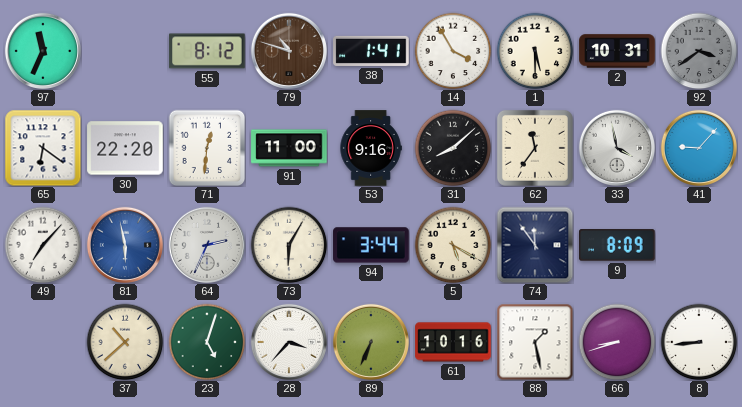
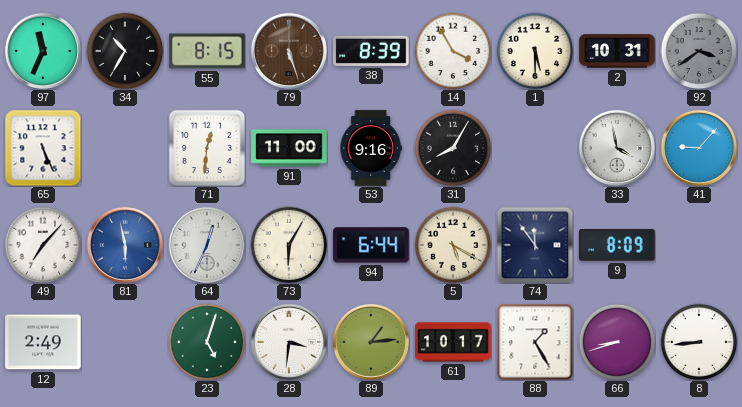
34: none -> 10:35
55: 8:12 -> 8:15
79: 10:48 -> 5:27
38: 1:41 -> 8:39
65: 6:21 -> 5:26
30: 22:20 -> none
31: 8:08 -> 8:05
62: 11:36 -> none
64: 2:34 -> 12:34
94: 3:44 -> 6:44
12: none -> 2:49
37: 10:38 -> none
28: 3:37 -> 3:31
89: 6:34 -> 1:14
61: 10:16 -> 10:17
88: 1:28 -> 1:25
